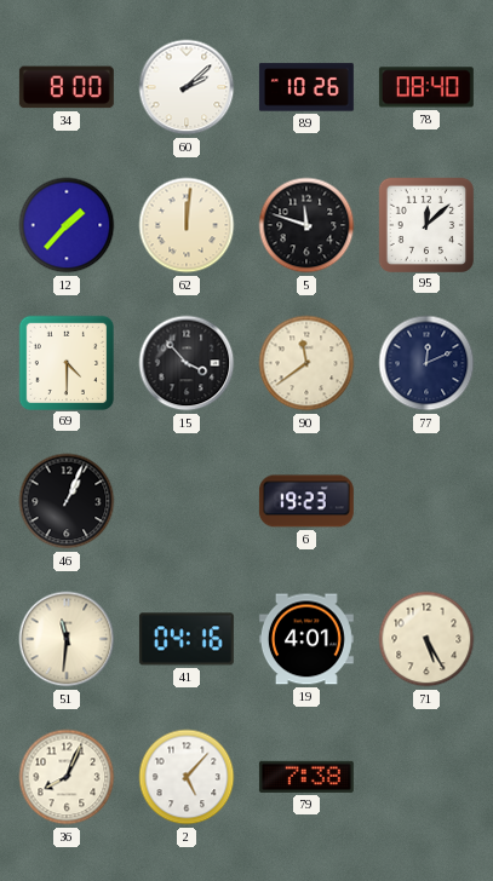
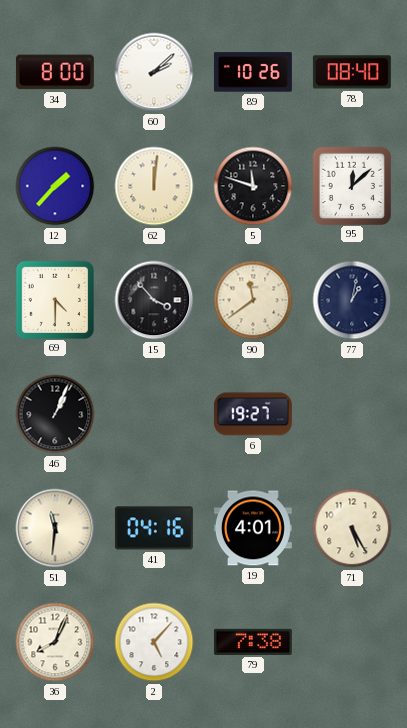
77: 12:11 -> 1:02
6: 19:23 -> 19:27
